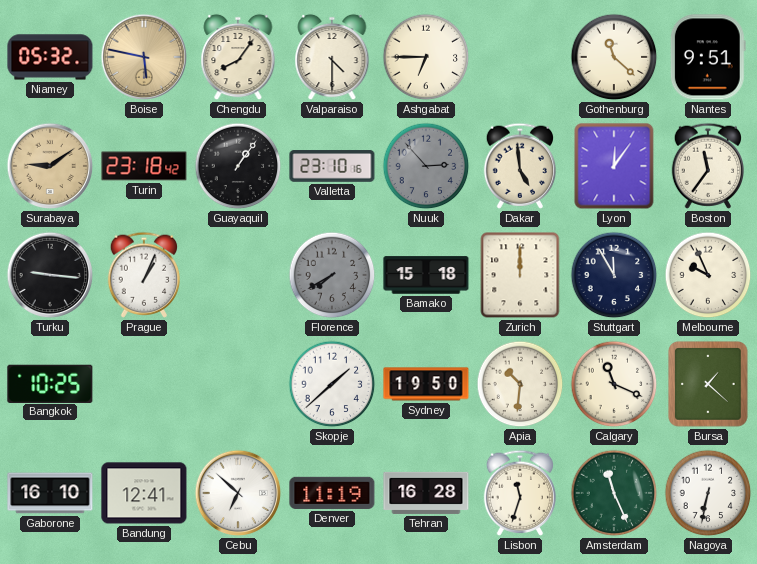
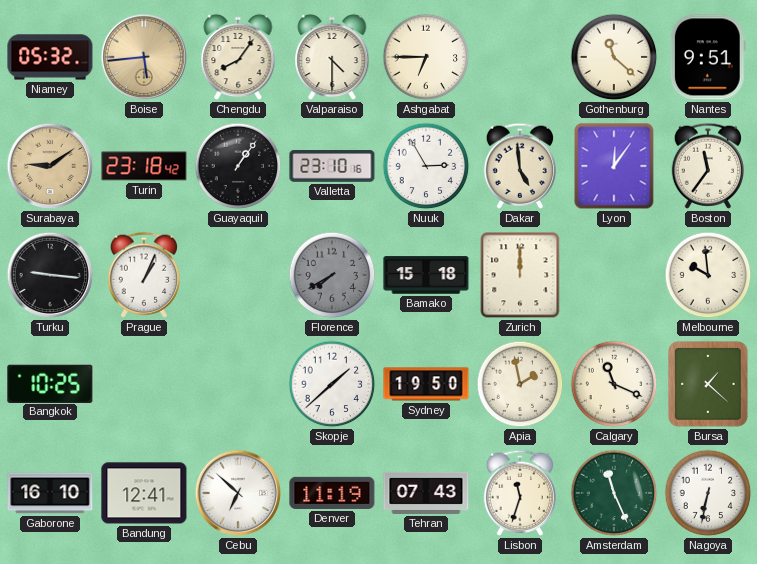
Boise: 5:47 -> 5:44
Nuuk: 2:53 -> 2:55
Nuuk dial: grey -> white
Stuttgart: 11:55 -> none
Melbourne: 9:56 -> 9:59
Apia: 10:31 -> 1:58
Tehran: 16:28 -> 07:43
